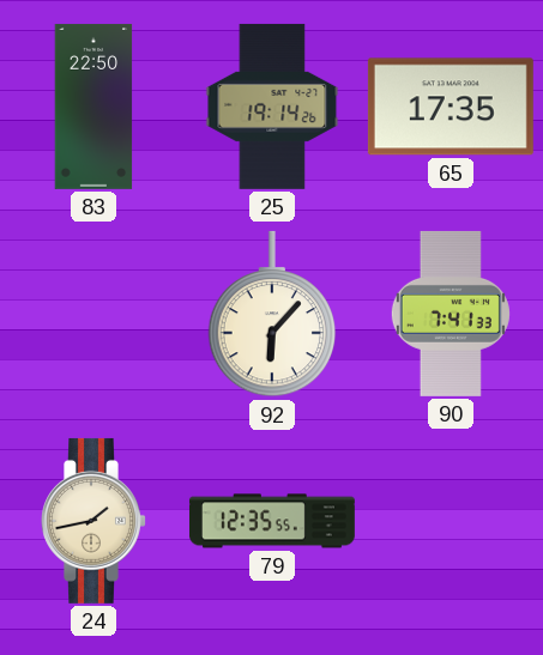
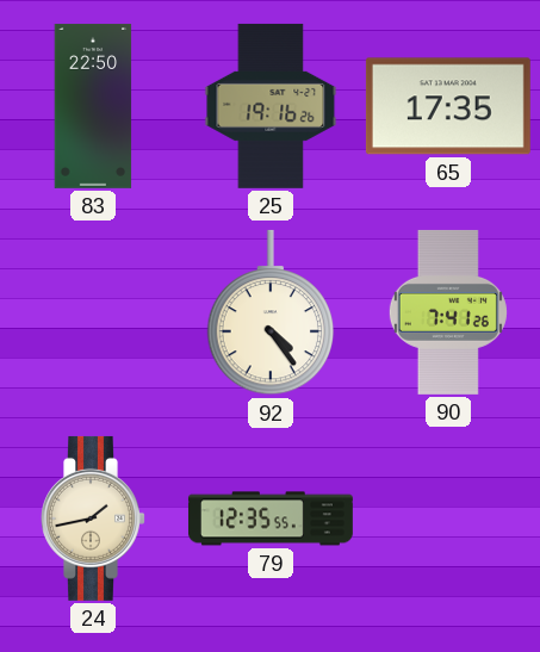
25: 19:14 -> 19:16
92: 6:07 -> 4:24
90: 7:41:33 -> 7:41:26
